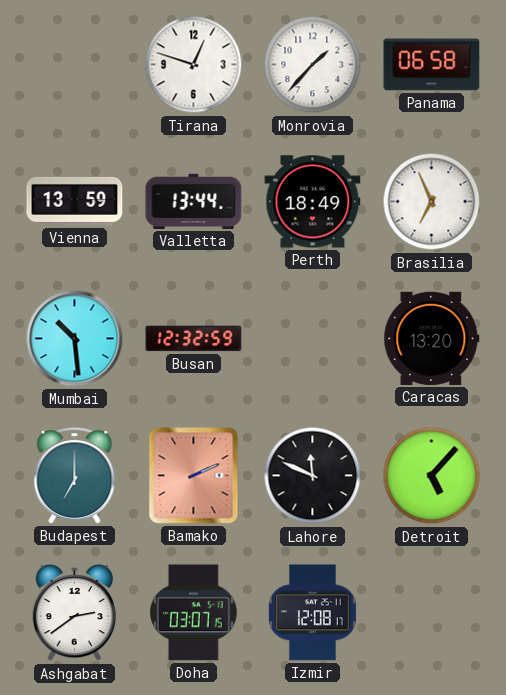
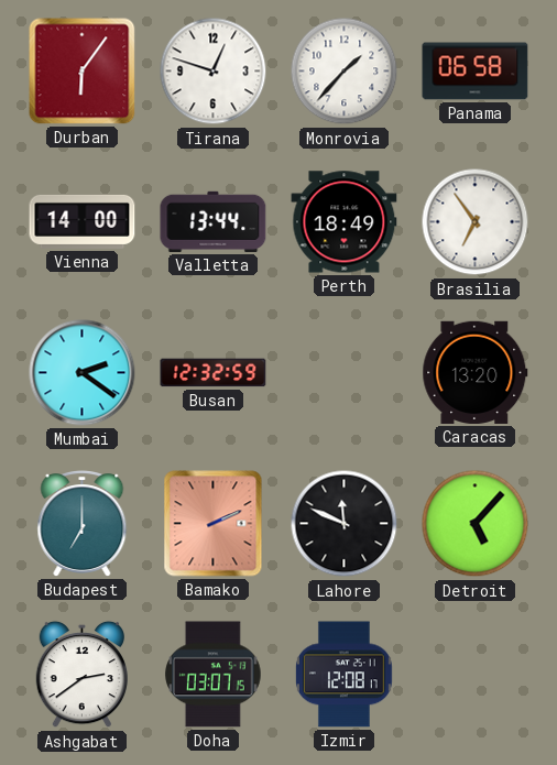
Durban: none -> 6:06
Vienna: 13:59 -> 14:00
Brasilia: 6:56 -> 6:54
Mumbai: 10:29 -> 2:21
